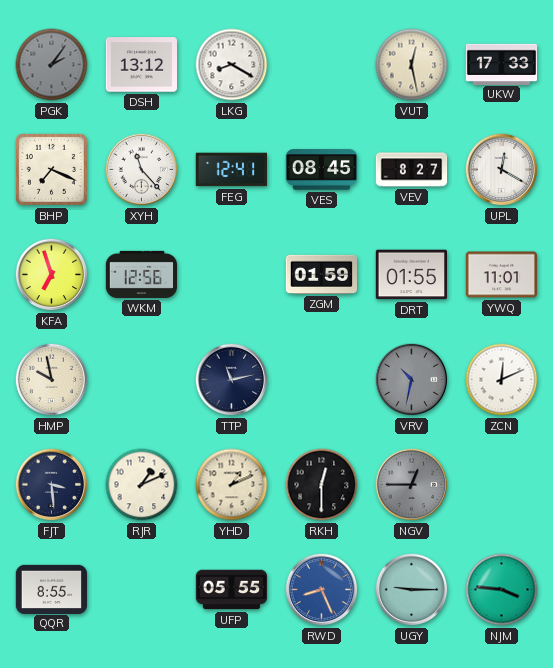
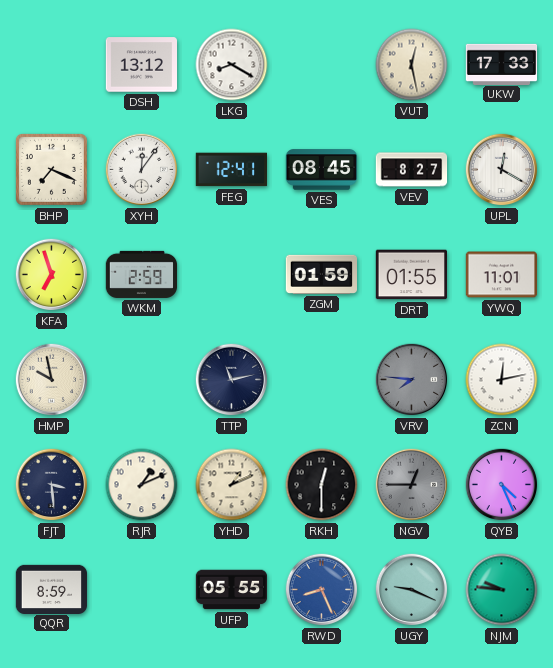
PGK: 2:06 -> none
XYH: 11:23 -> 12:06
WKM: 12:56 -> 2:59
VRV: 10:32 -> 7:46
ZCN: 12:11 -> 12:13
QYB: none -> 4:26
QQR: 8:55 -> 8:59
UGY: 9:15 -> 9:19
NJM: 3:46 -> 9:46
